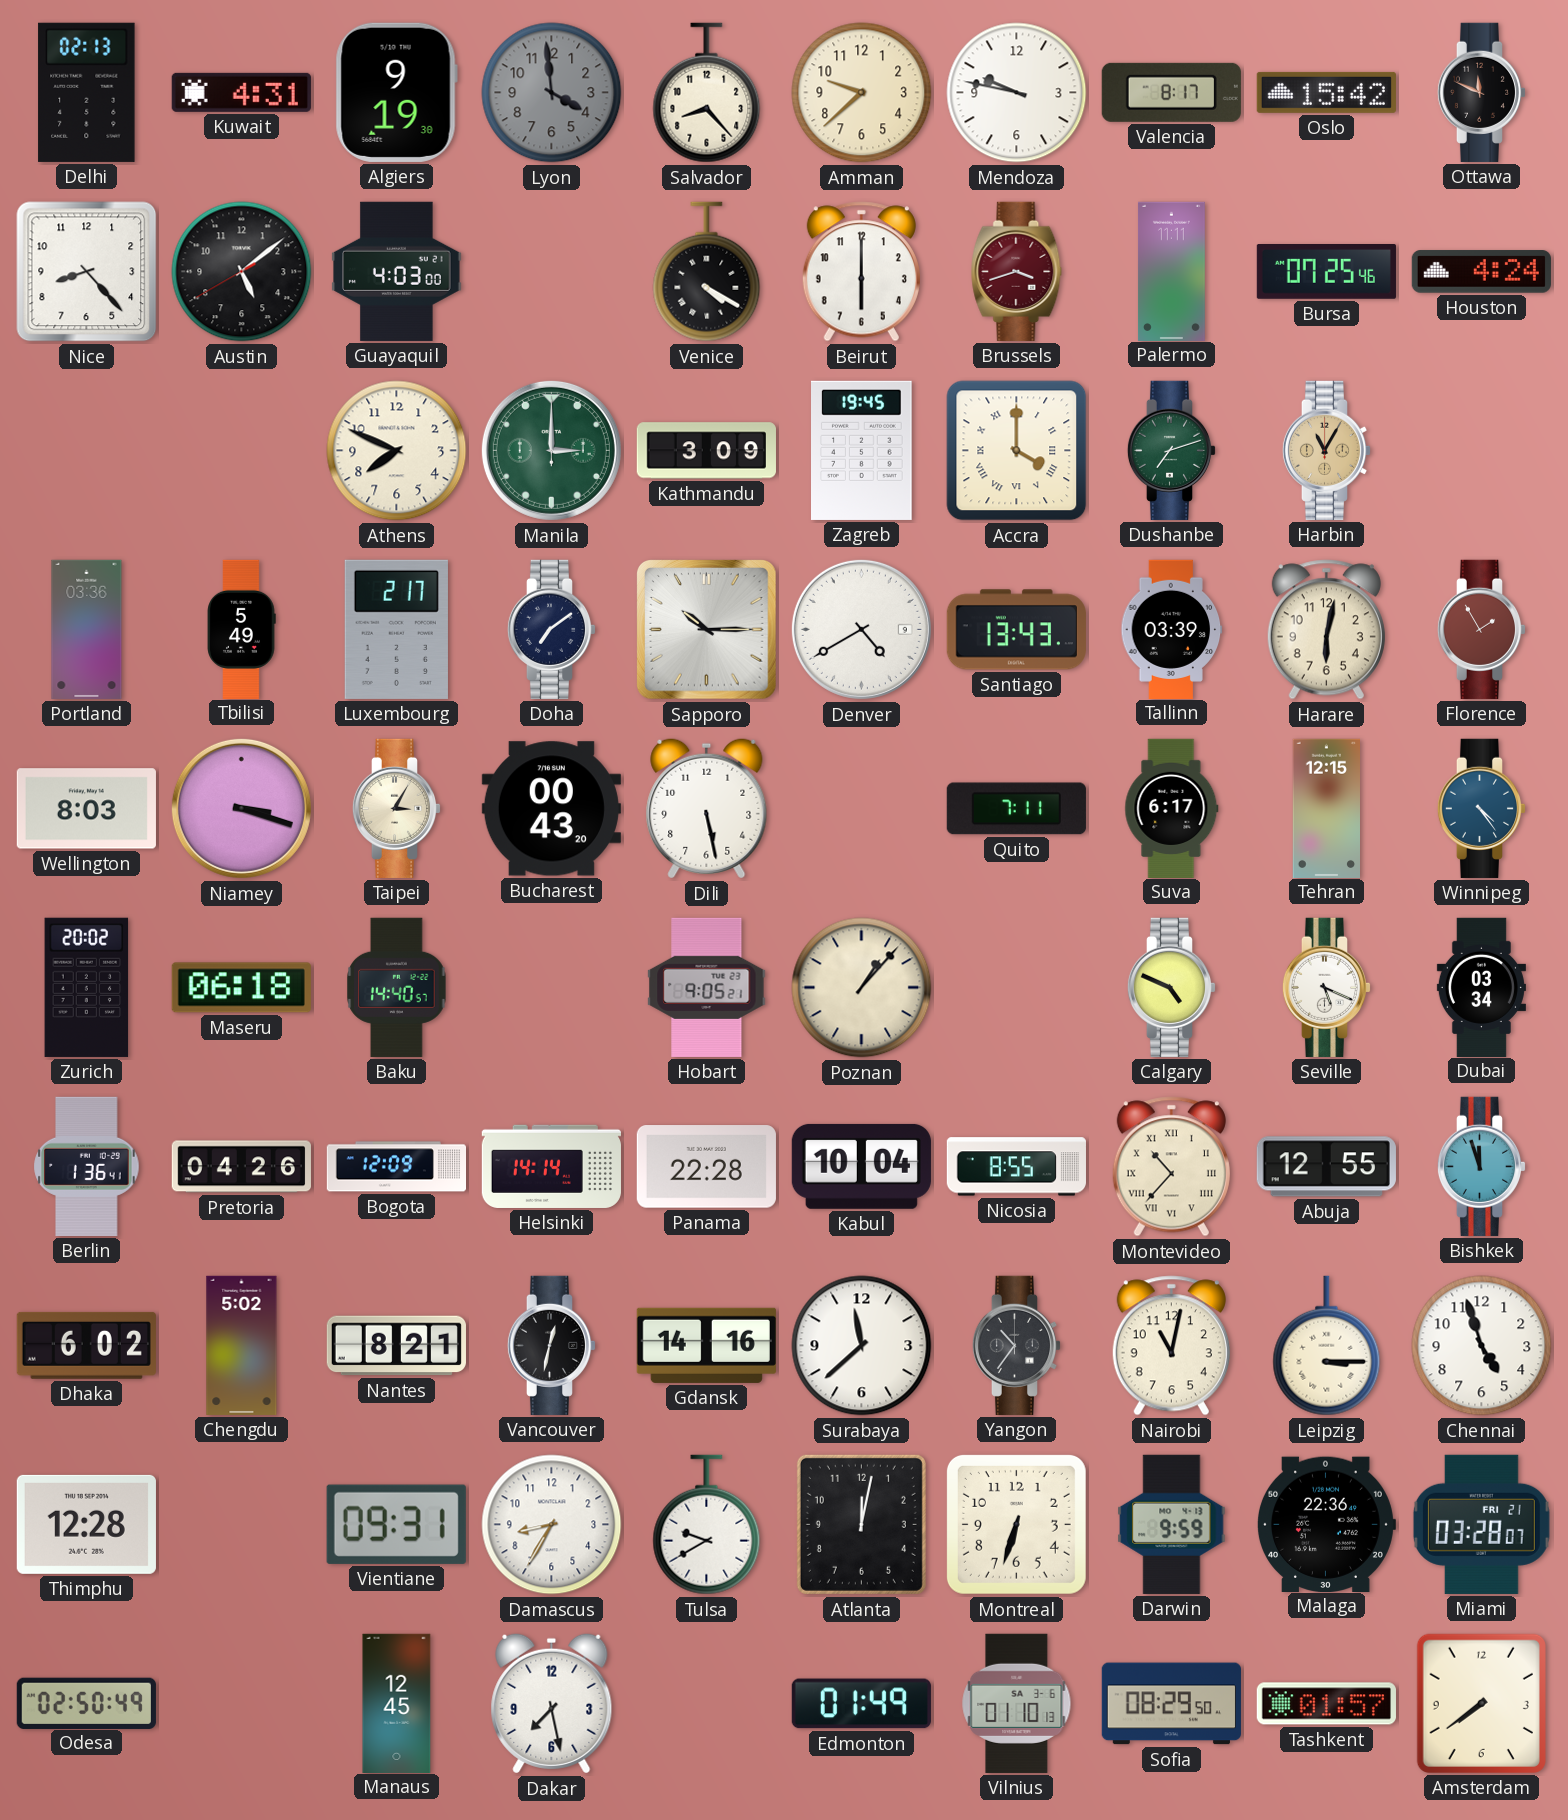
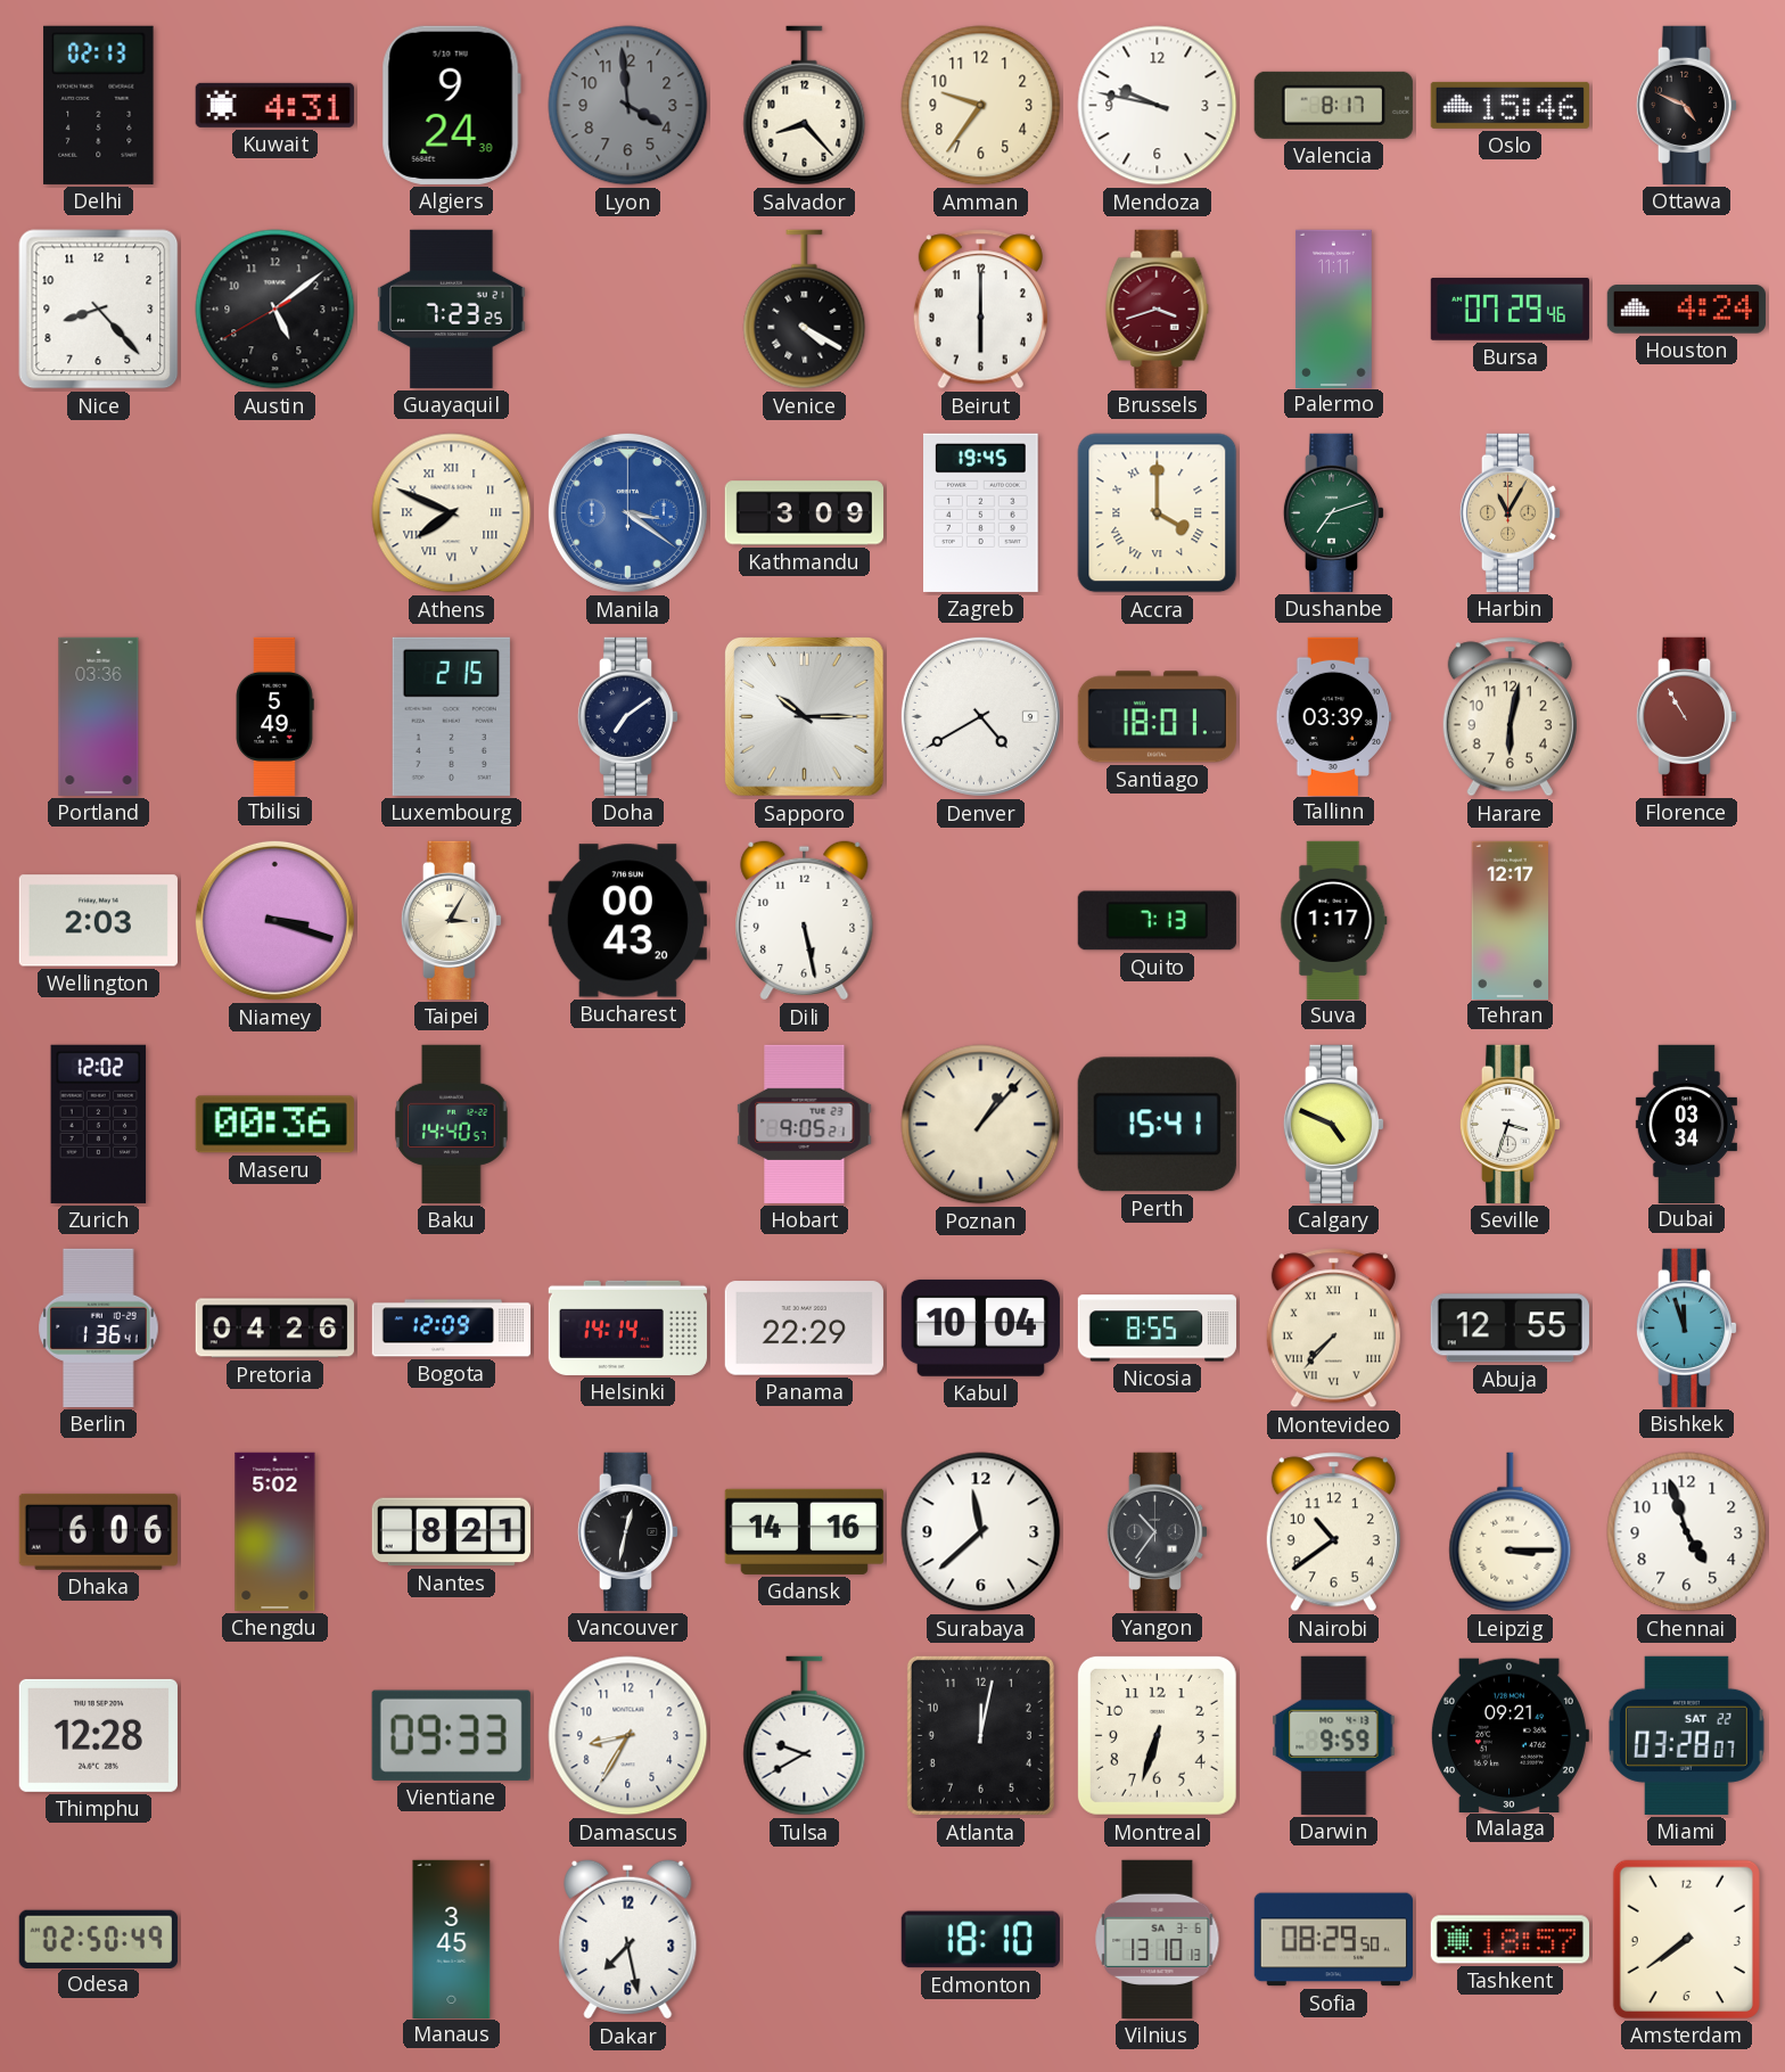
Algiers: 9:19 -> 9:24
Amman: 9:38 -> 9:36
Oslo: 15:42 -> 15:46
Ottawa: 11:49 -> 4:49
Guayaquil: 4:03 -> 7:23
Bursa: 07:25 -> 07:29
Athens numerals: Arabic -> Roman
Manila: 3:00 -> 3:21
Manila dial: green -> blue
Luxembourg: 2:17 -> 2:15
Santiago: 13:43 -> 18:01
Florence: 1:55 -> 10:55
Wellington: 8:03 -> 2:03
Quito: 7:11 -> 7:13
Suva: 6:17 -> 1:17
Tehran: 12:15 -> 12:17
Winnipeg: 4:24 -> none
Zurich: 20:02 -> 12:02
Maseru: 06:18 -> 00:36
Perth: none -> 15:41
Seville: 5:19 -> 3:33
Panama: 22:28 -> 22:29
Montevideo: 10:37 -> 7:37
Dhaka: 6:02 -> 6:06
Nairobi: 11:02 -> 10:39
Vientiane: 09:31 -> 09:33
Malaga: 22:36 -> 09:21
Miami date: FRI 21 -> SAT 22
Manaus: 12:45 -> 3:45
Edmonton: 01:49 -> 18:10
Vilnius: 01:10 -> 13:10
Tashkent: 01:57 -> 18:57
